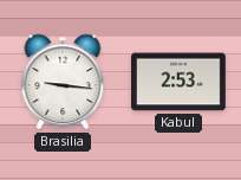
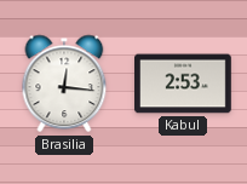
Brasilia: 9:16 -> 12:16
